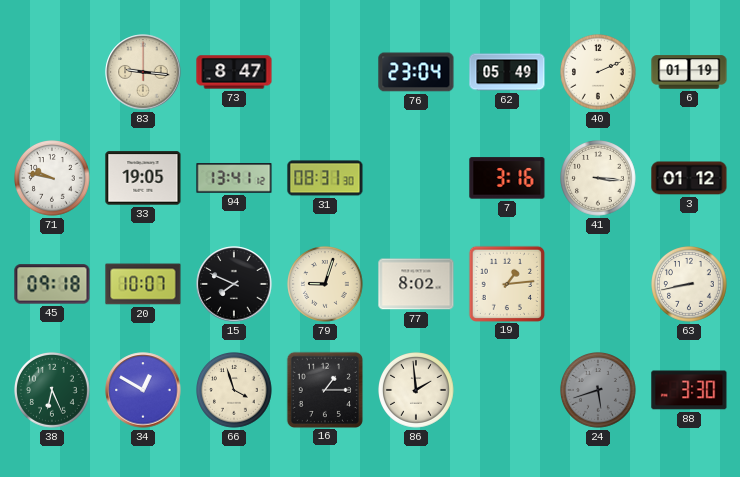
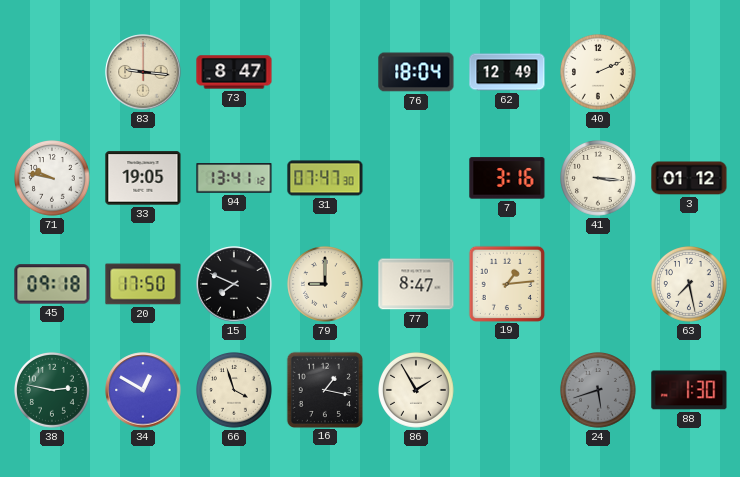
76: 23:04 -> 18:04
62: 05:49 -> 12:49
6: 01:19 -> none
31: 08:31 -> 07:47
20: 10:07 -> 17:50
79: 9:03 -> 9:00
77: 8:02 -> 8:47
63: 8:43 -> 7:28
38: 6:26 -> 2:47
16: 1:15 -> 1:17
86: 1:59 -> 1:55
88: 3:30 -> 1:30
